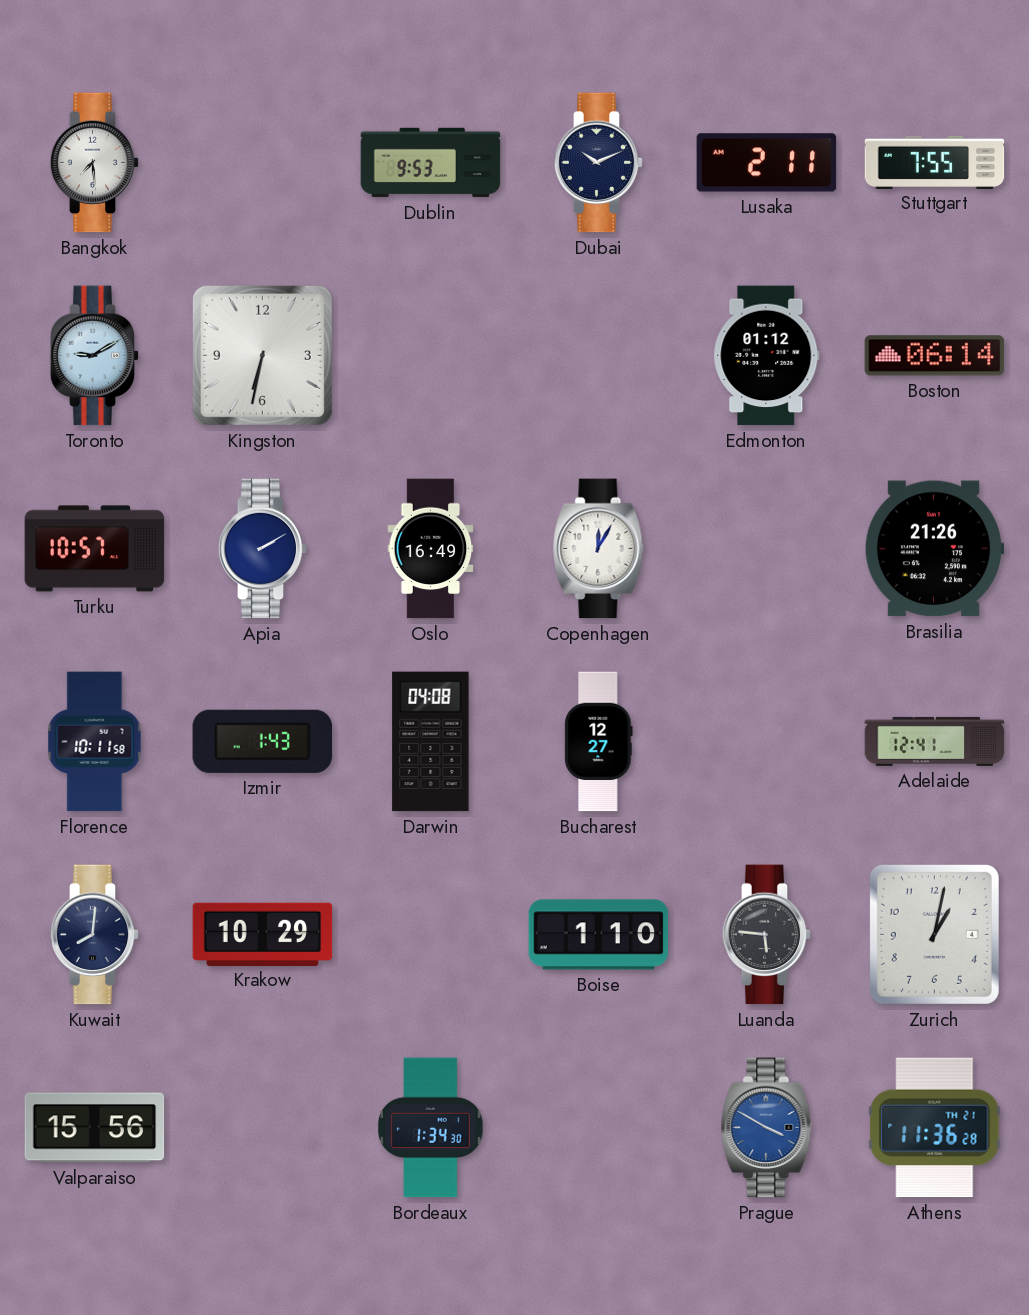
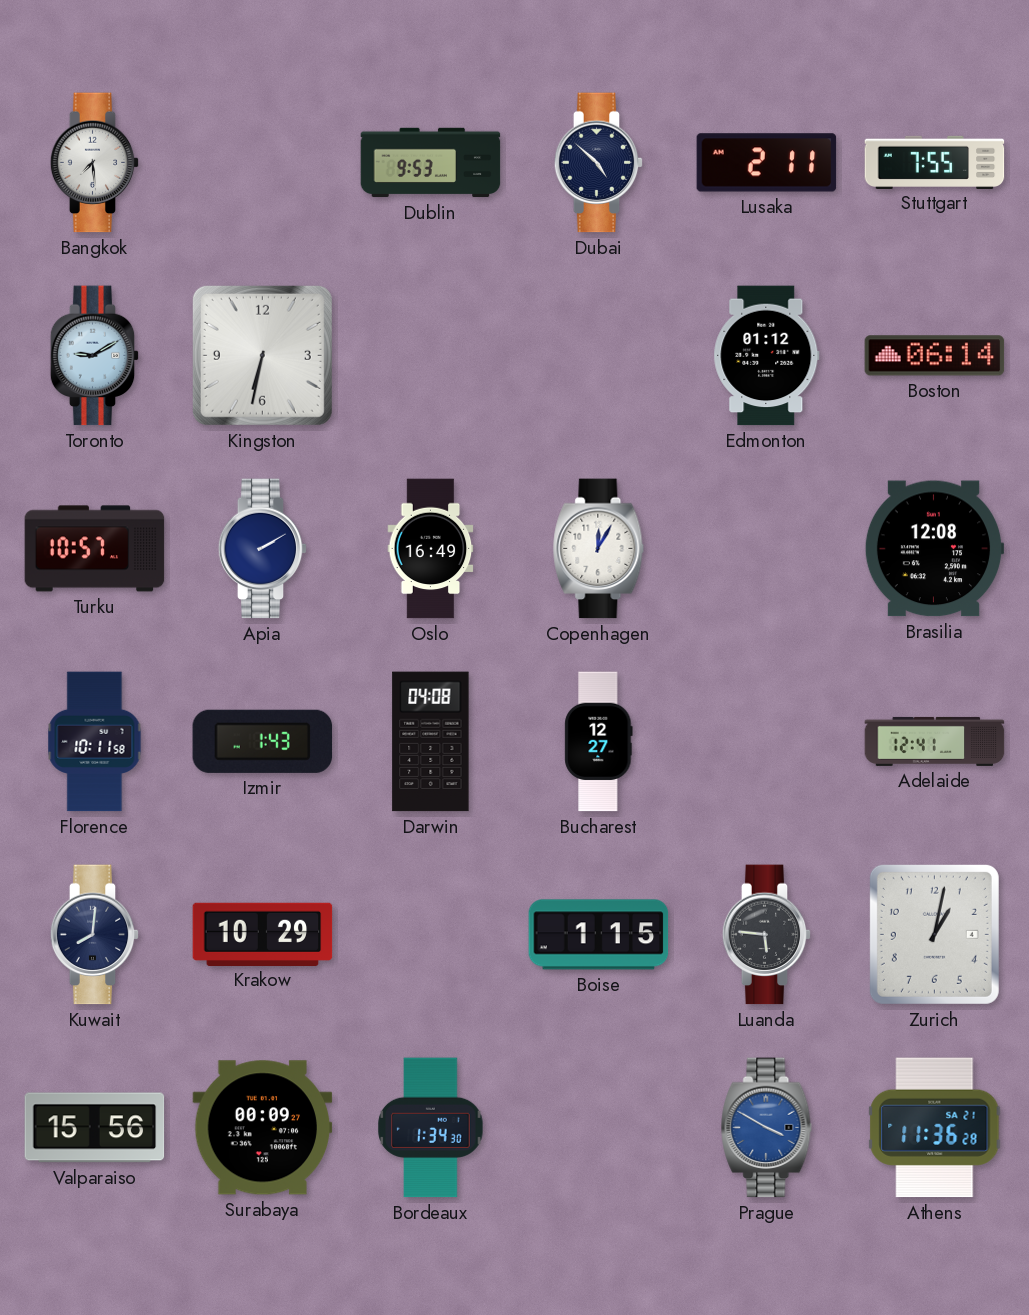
Dubai: 10:11 -> 4:52
Brasilia: 21:26 -> 12:08
Boise: 1:10 -> 1:15
Surabaya: none -> 00:09
Athens date: TH 21 -> SA 21
